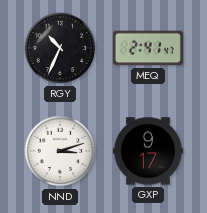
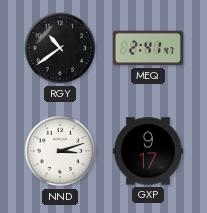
RGY: 10:34 -> 10:39
